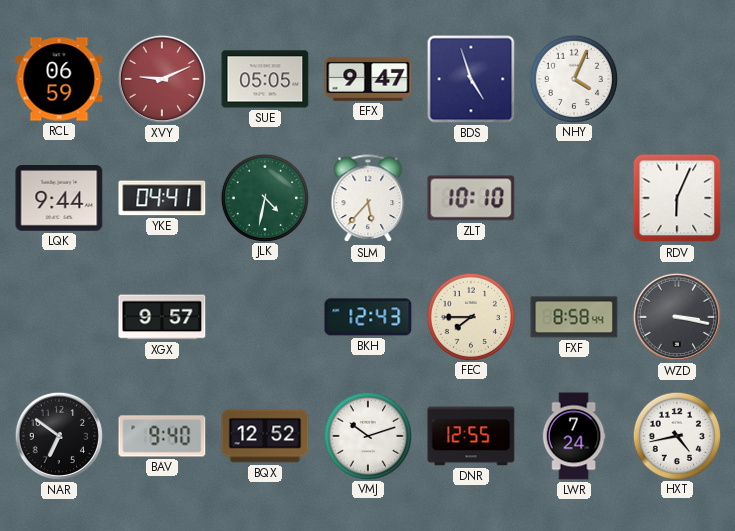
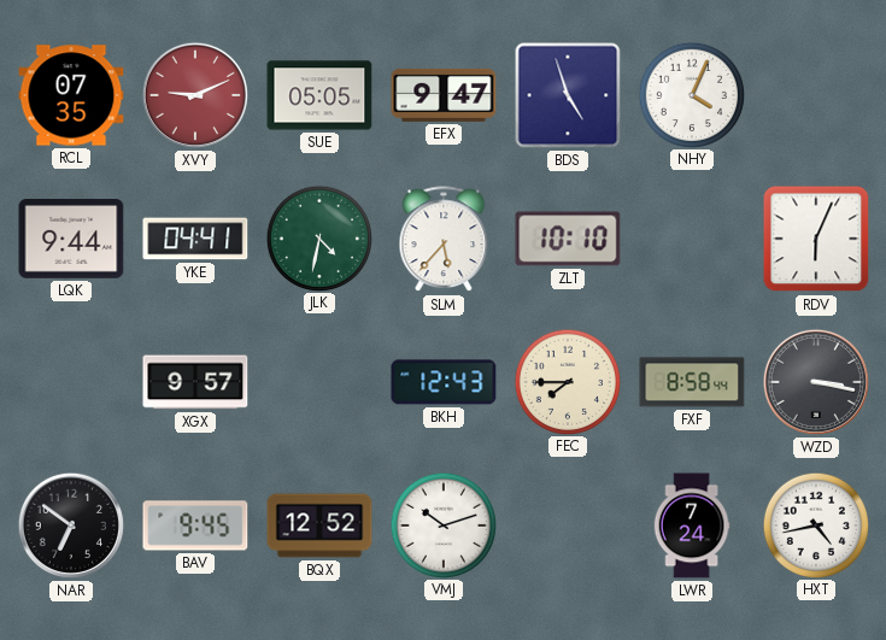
RCL: 06:59 -> 07:35
BAV: 9:40 -> 9:45
DNR: 12:55 -> none
